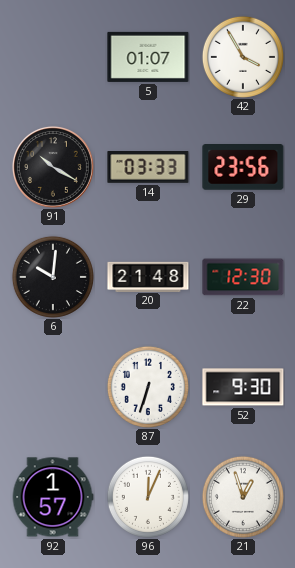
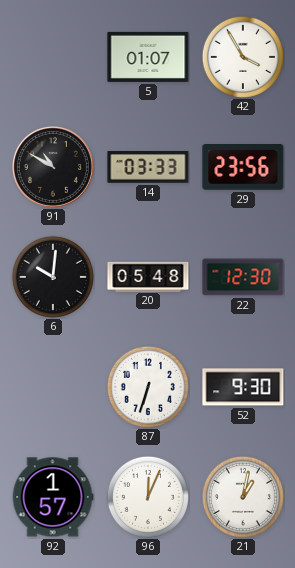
91: 10:20 -> 10:50
20: 21:48 -> 05:48
21: 12:57 -> 1:02
